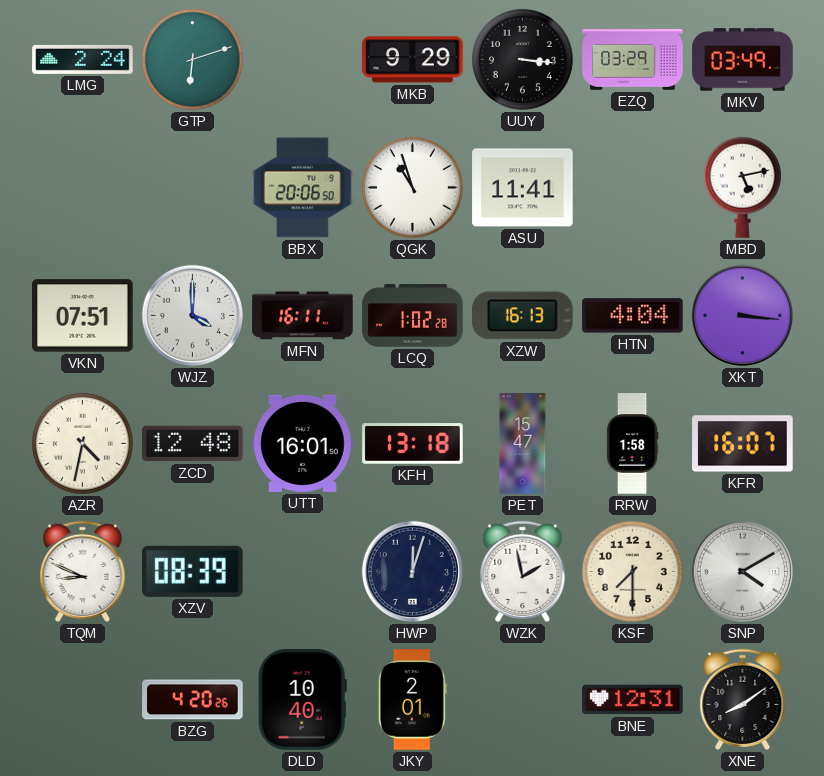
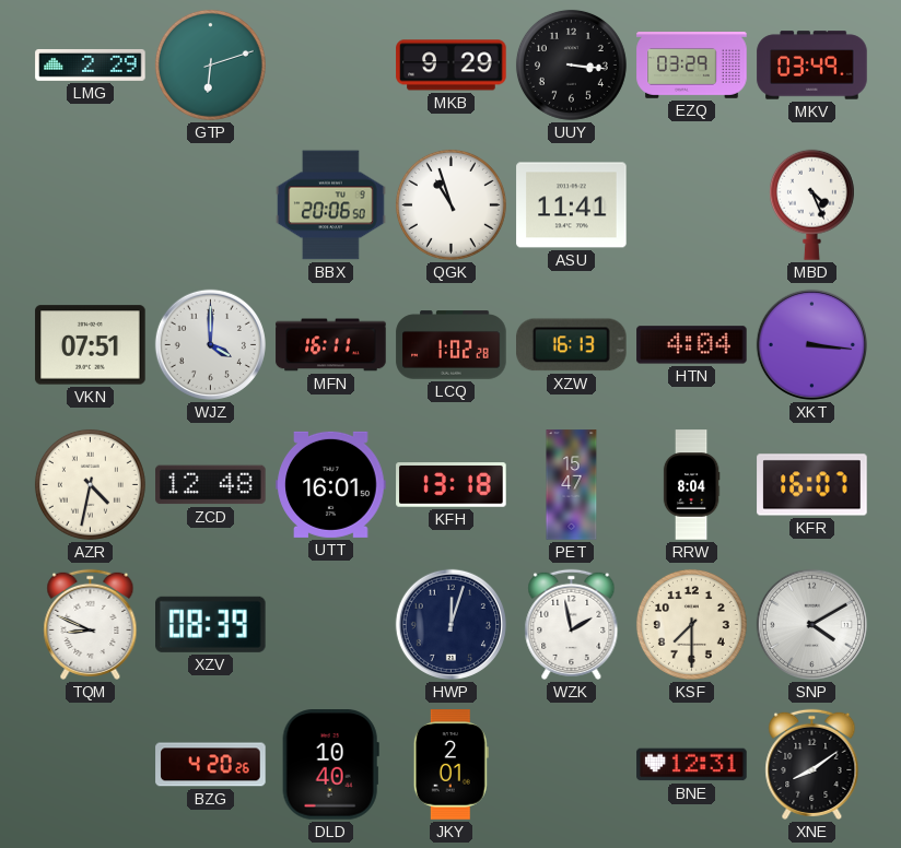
LMG: 2:24 -> 2:29
MBD: 5:13 -> 4:26
RRW: 1:58 -> 8:04
